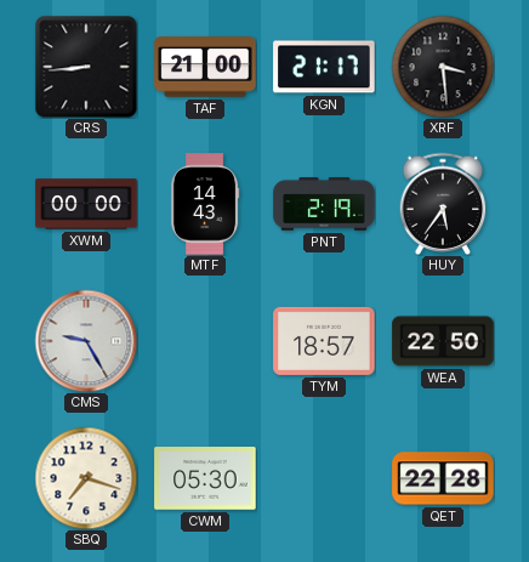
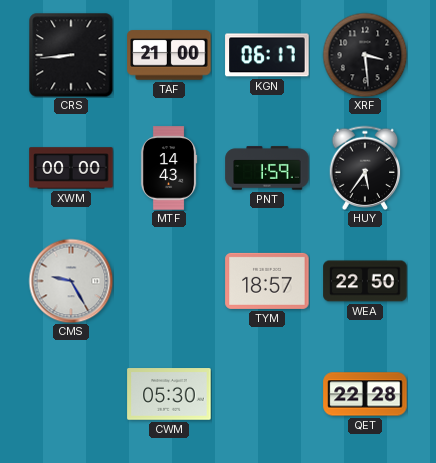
KGN: 21:17 -> 06:17
PNT: 2:19 -> 1:59
SBQ: 7:18 -> none
